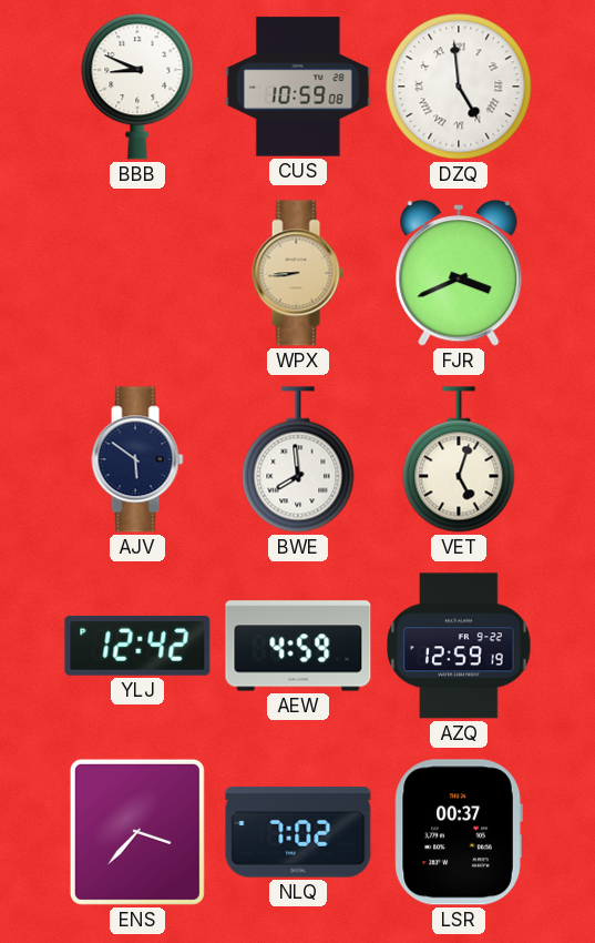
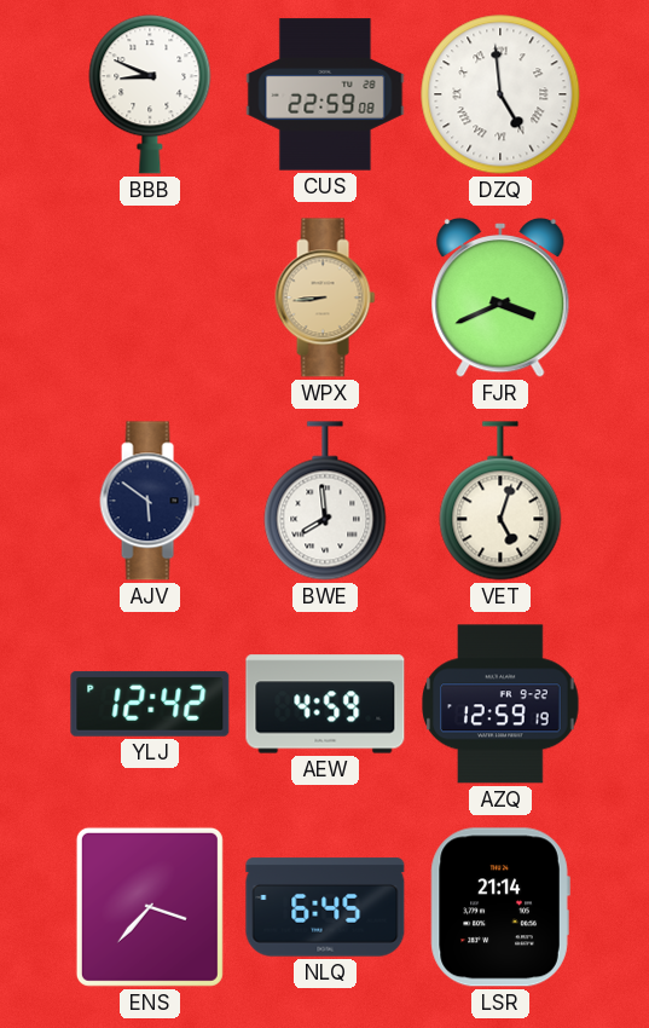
CUS: 10:59 -> 22:59
NLQ: 7:02 -> 6:45
LSR: 00:37 -> 21:14
